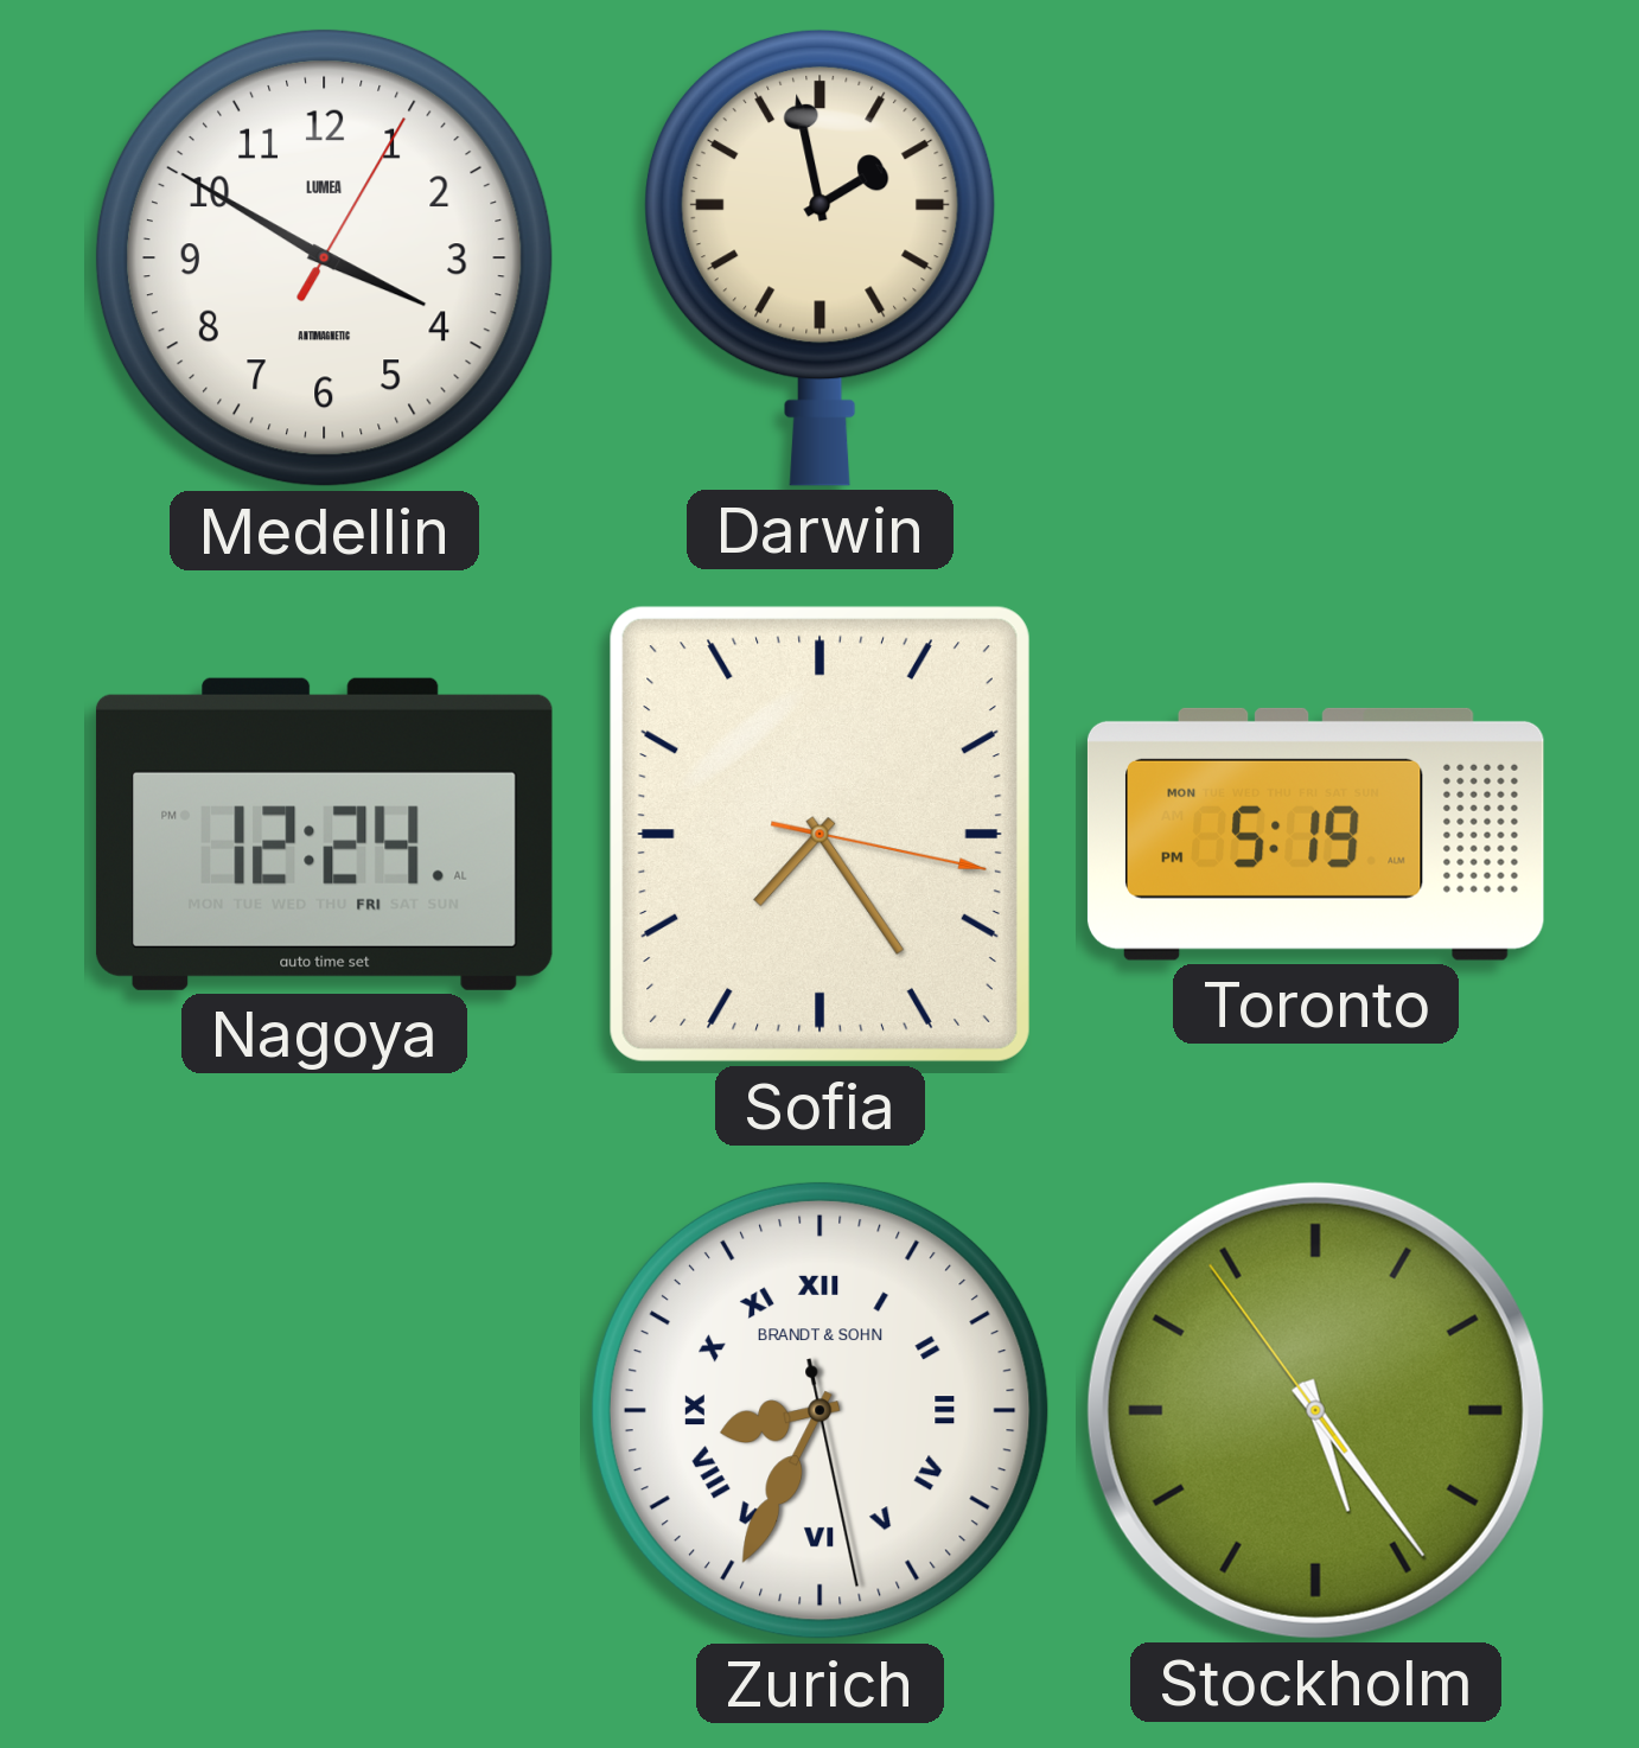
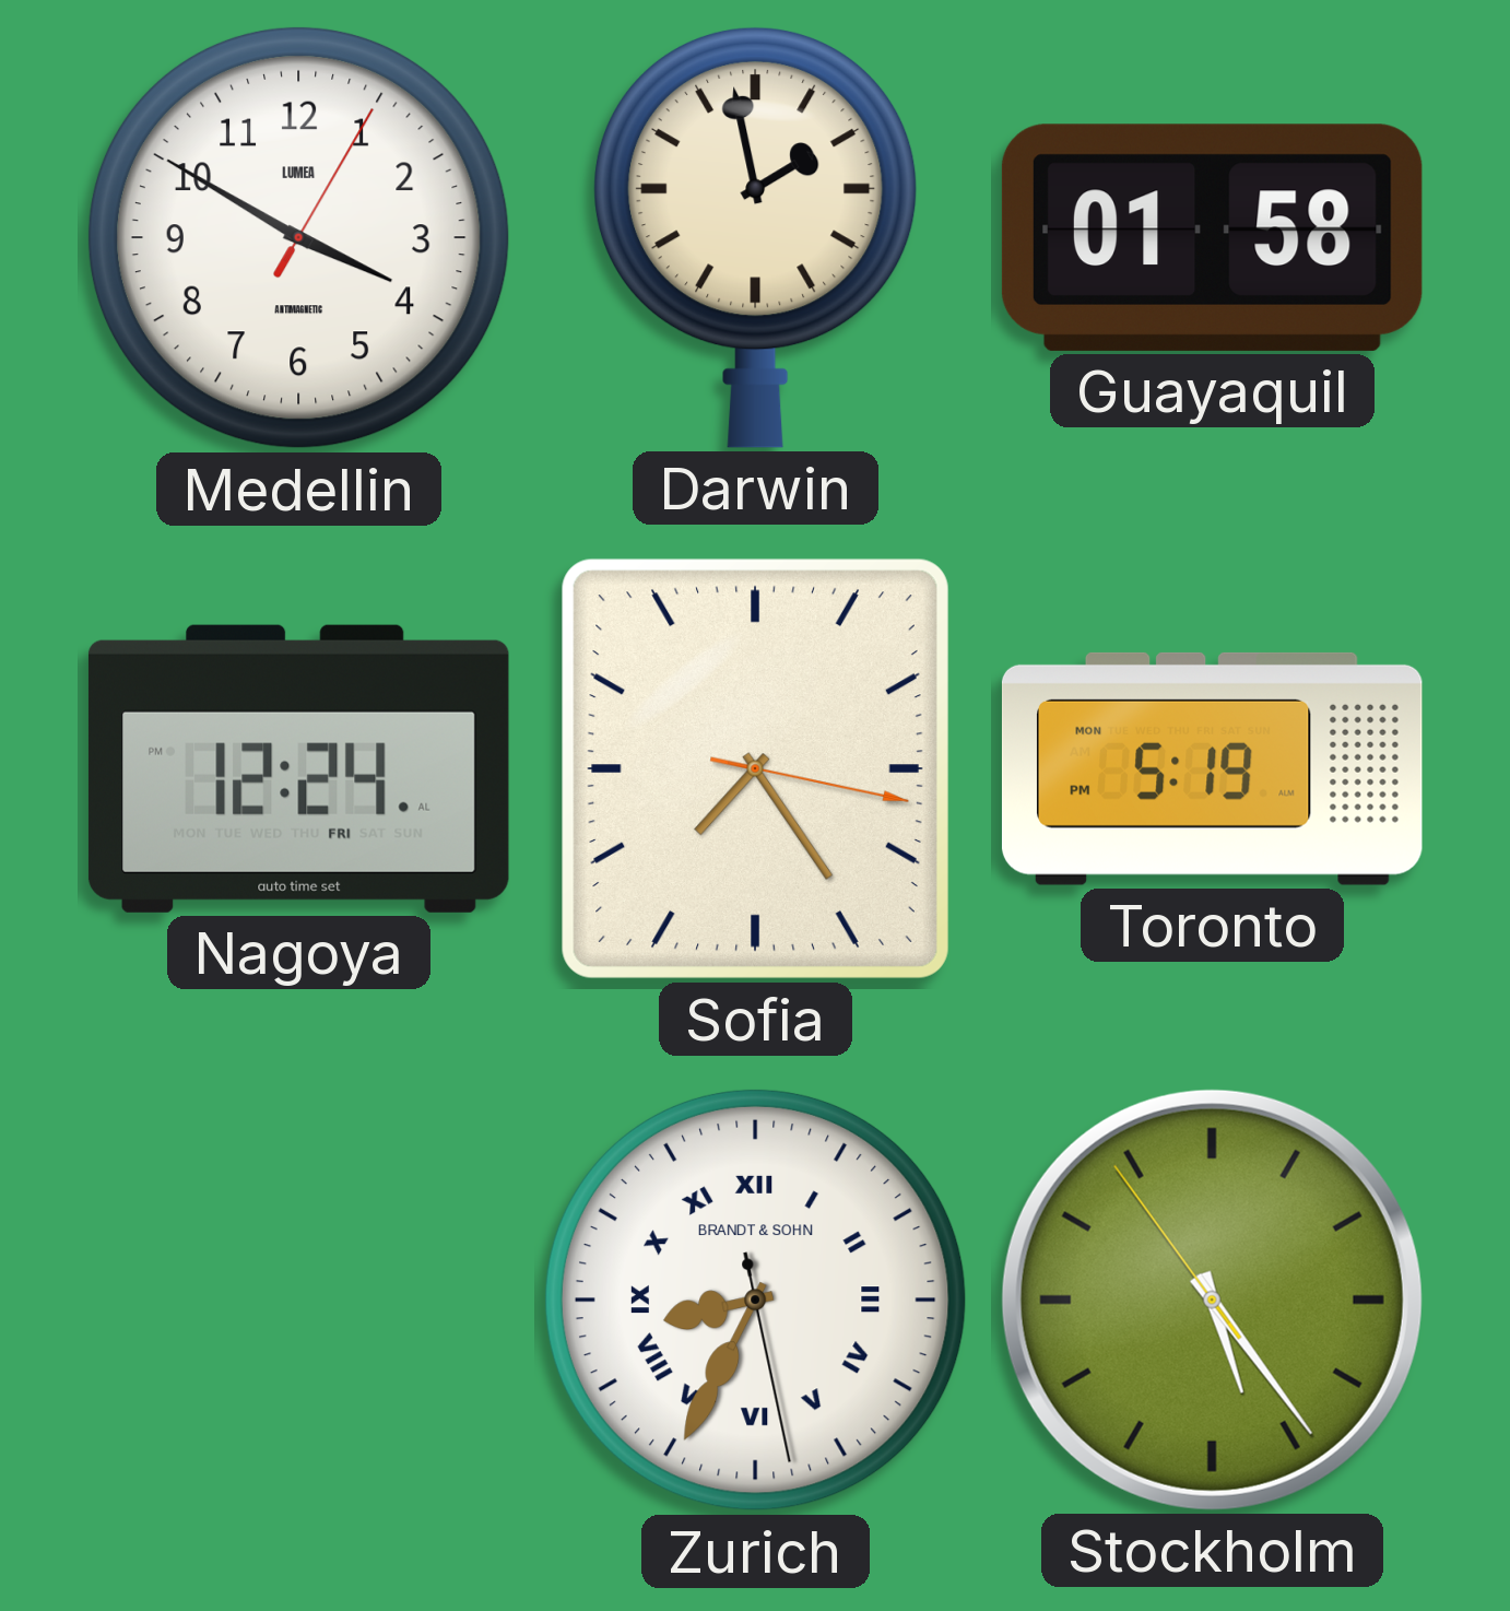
Guayaquil: none -> 01:58
